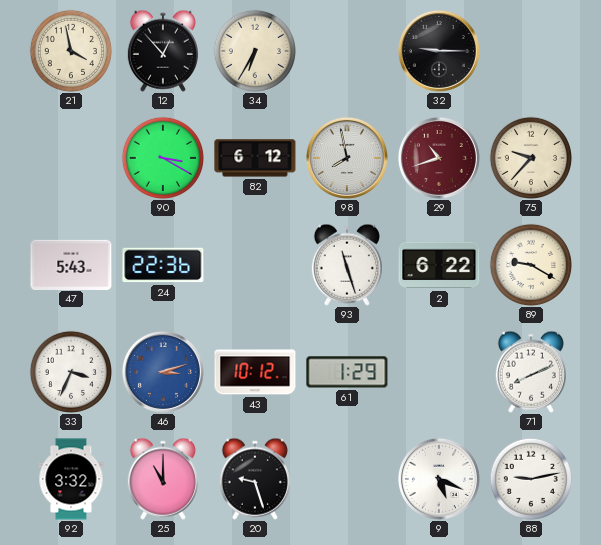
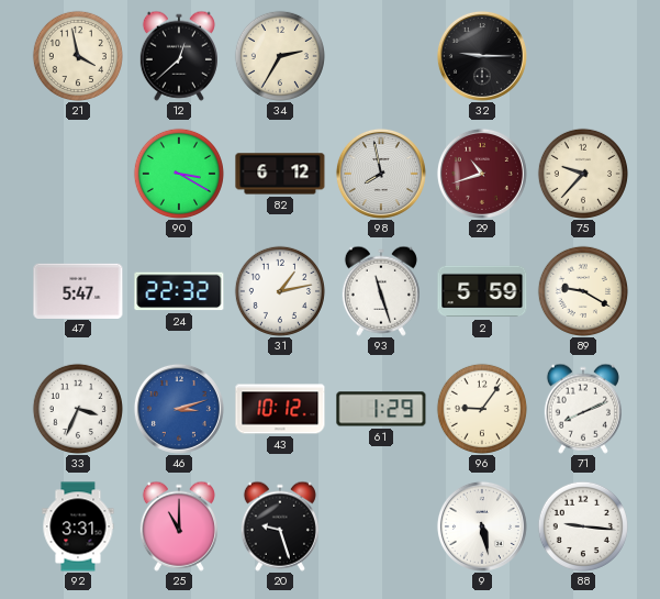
12: 12:53 -> 12:38
34: 6:35 -> 2:35
47: 5:43 -> 5:47
24: 22:36 -> 22:32
31: none -> 1:13
2: 6:22 -> 5:59
96: none -> 9:06
92: 3:32 -> 3:31
9: 5:19 -> 5:28
88: 9:13 -> 9:16
